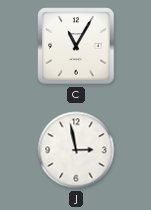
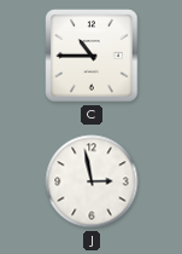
C: 11:05 -> 10:45
